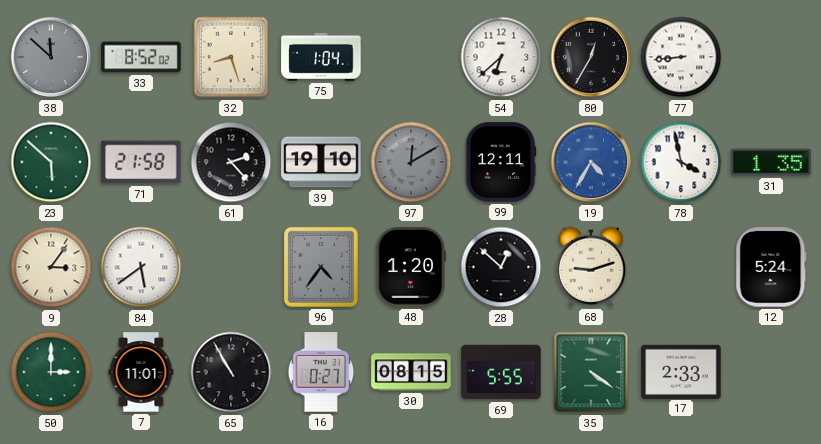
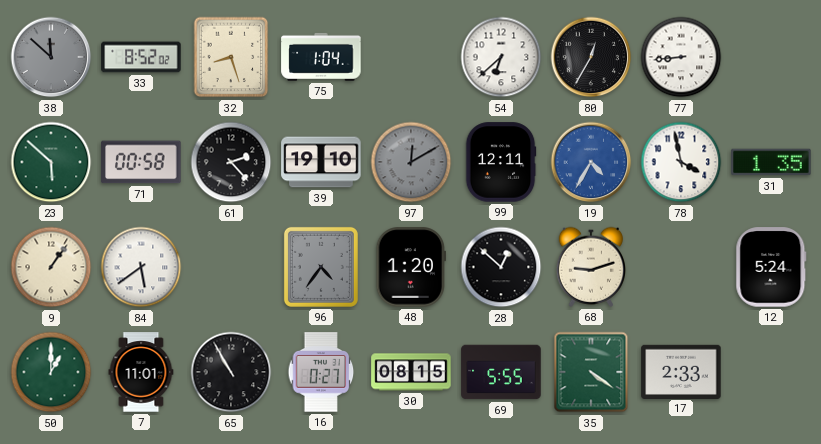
71: 21:58 -> 00:58
9: 3:06 -> 1:06
50: 3:00 -> 1:00
